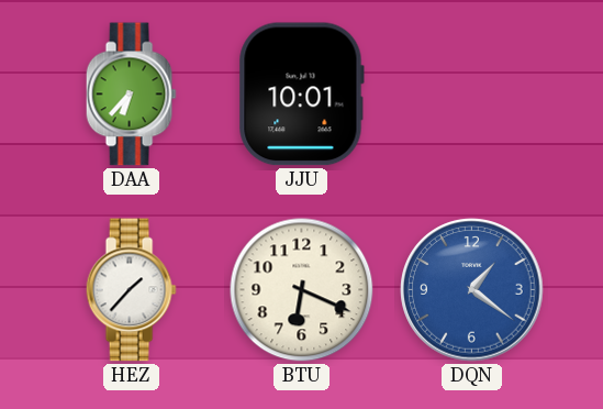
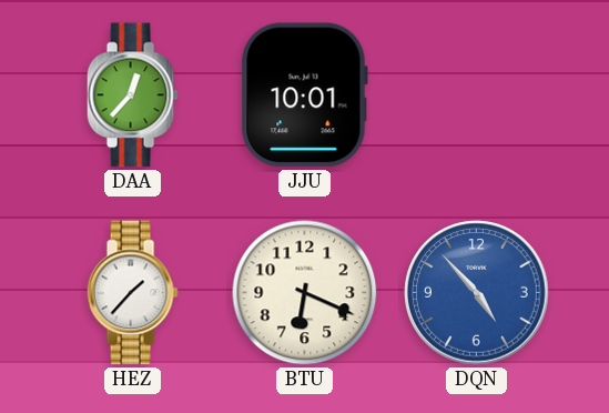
DAA: 6:37 -> 12:37
DQN: 1:21 -> 4:53
